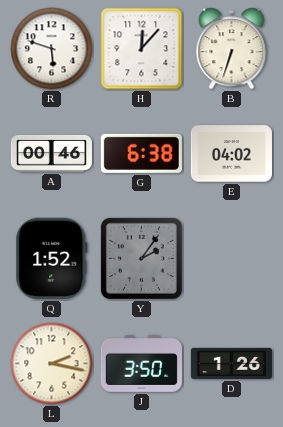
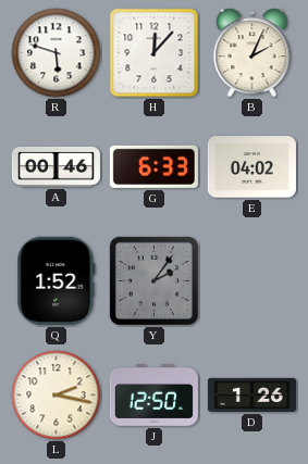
B: 6:33 -> 2:04
G: 6:38 -> 6:33
J: 3:50 -> 12:50
